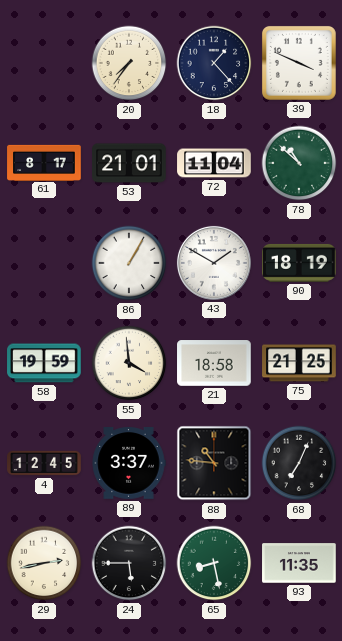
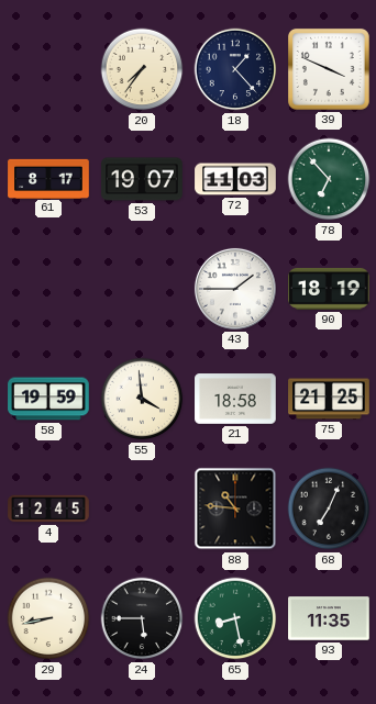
53: 21:01 -> 19:07
72: 11:04 -> 11:03
78: 10:52 -> 6:53
86: 1:05 -> none
43: 1:50 -> 1:45
89: 3:37 -> none
29: 2:43 -> 8:43
